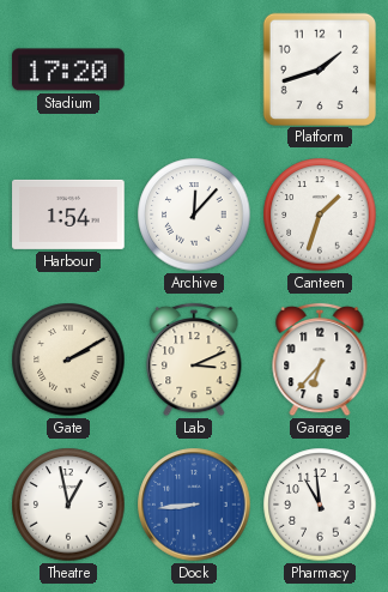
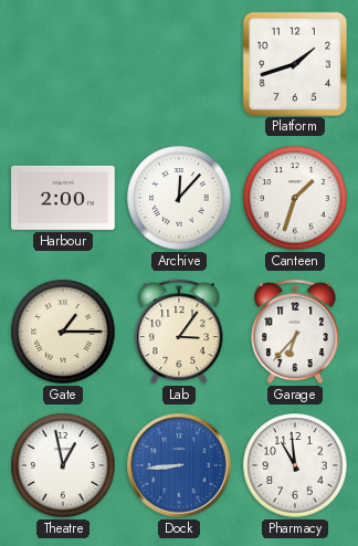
Stadium: 17:20 -> none
Harbour: 1:54 -> 2:00
Gate: 2:10 -> 1:15
Lab: 3:11 -> 3:06
